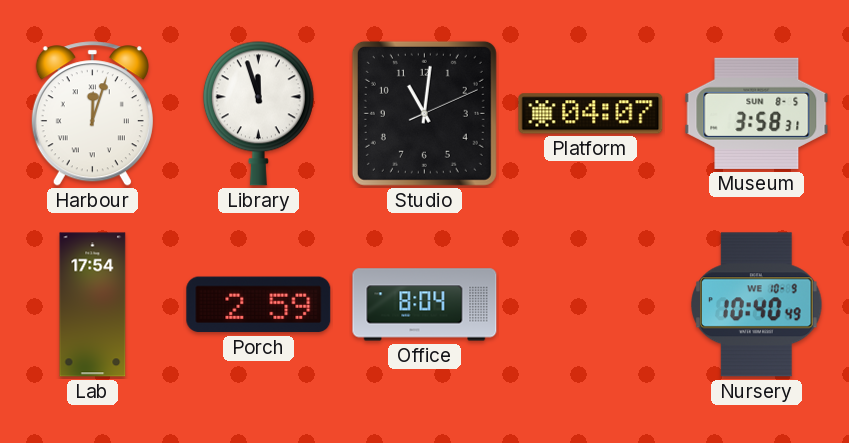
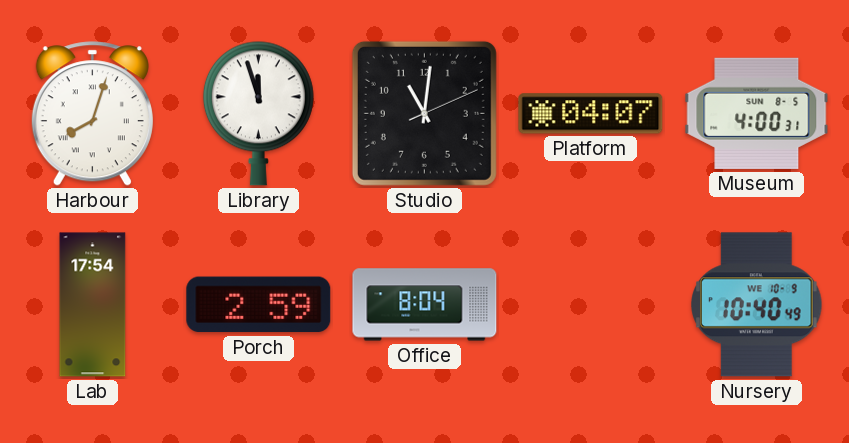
Harbour: 12:03 -> 8:03
Museum: 3:58 -> 4:00
